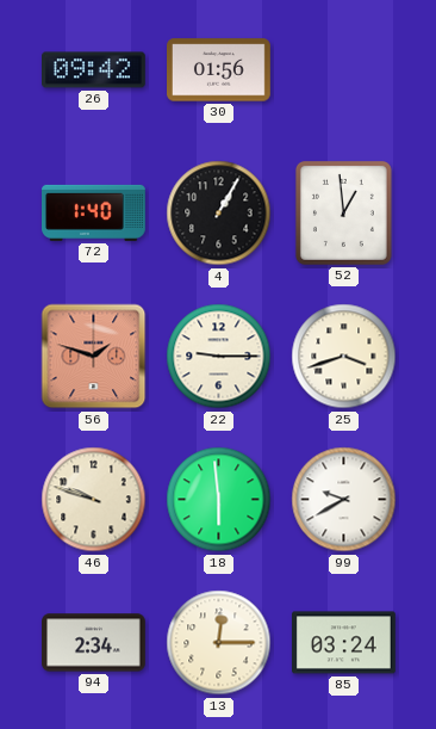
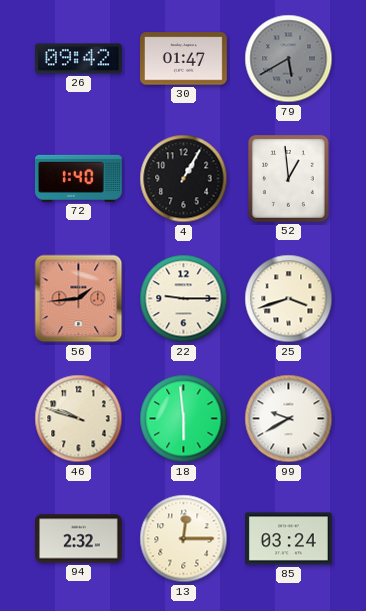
30: 01:56 -> 01:47
79: none -> 5:40
56: 1:48 -> 1:44
94: 2:34 -> 2:32
